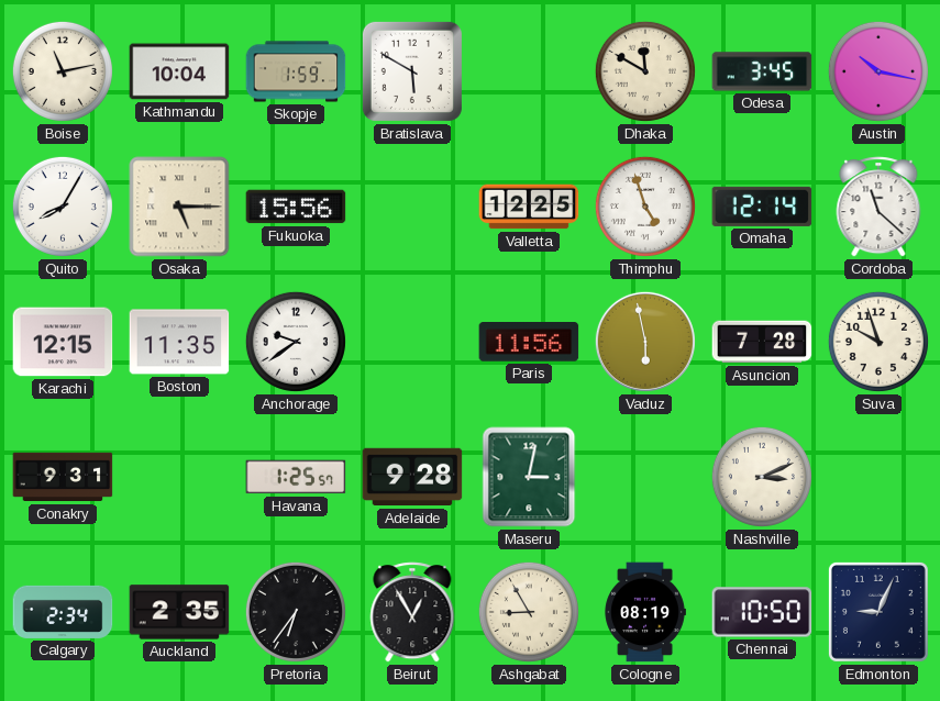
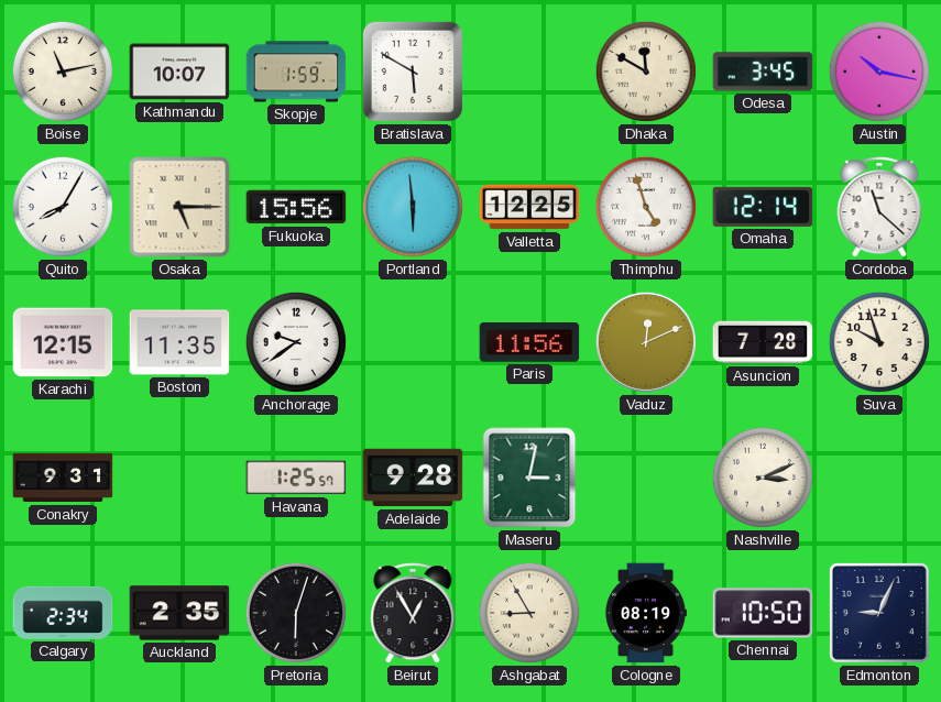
Kathmandu: 10:04 -> 10:07
Portland: none -> 5:59
Vaduz: 5:58 -> 12:11
Pretoria: 6:36 -> 6:03
